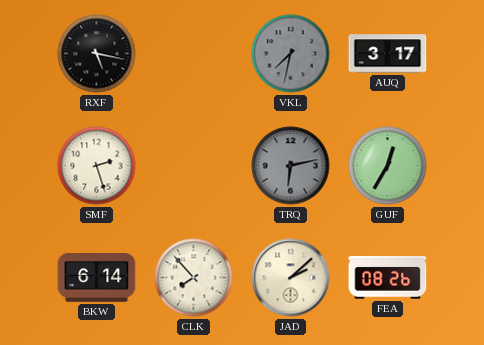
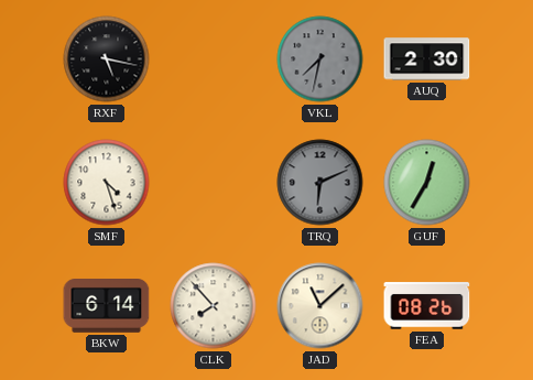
AUQ: 3:17 -> 2:30
SMF: 2:27 -> 4:27
TRQ: 6:13 -> 6:11
JAD: 2:08 -> 11:08
